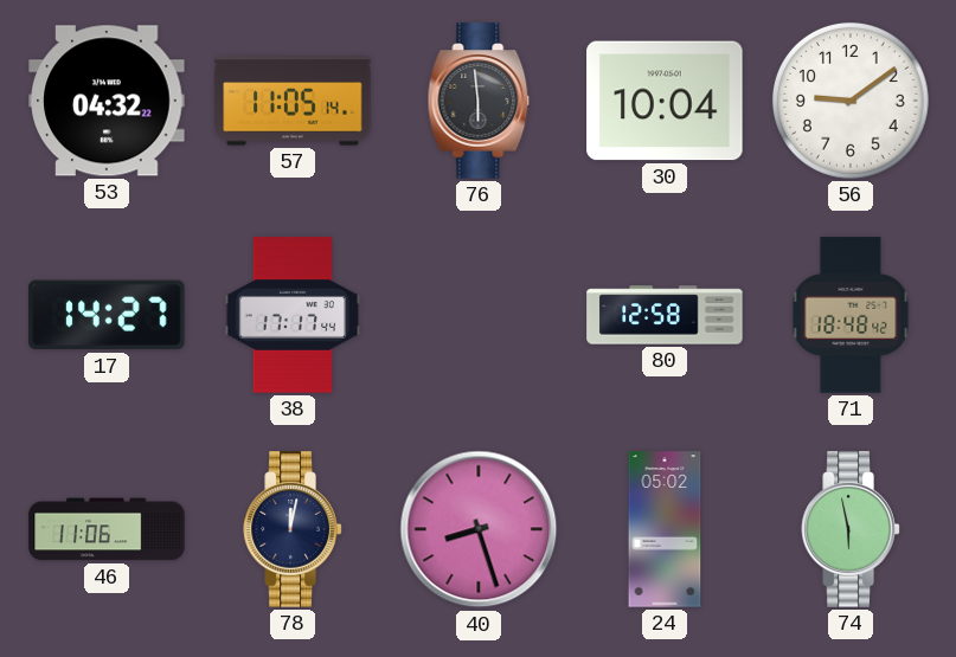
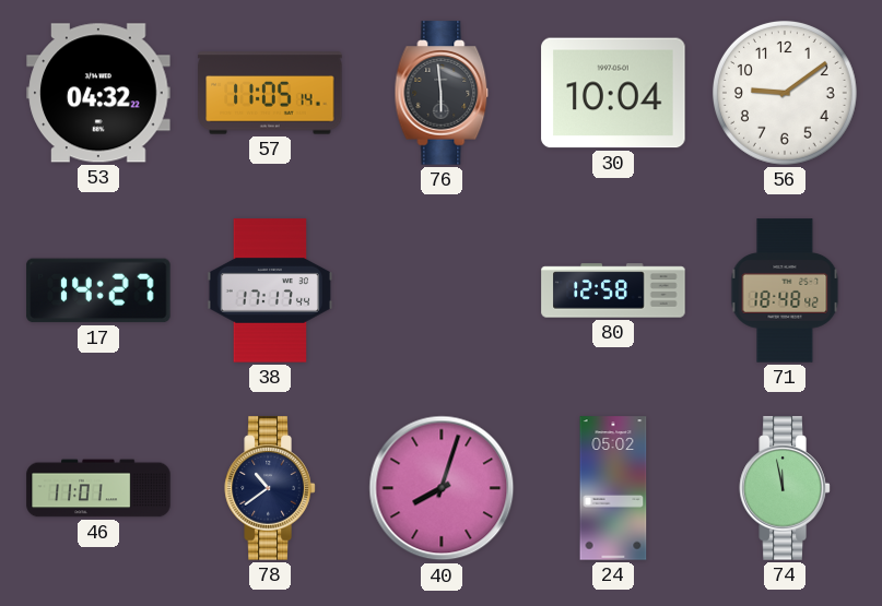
46: 11:06 -> 11:01
78: 12:02 -> 10:39
40: 8:27 -> 8:03
74: 5:58 -> 11:58
